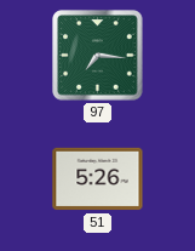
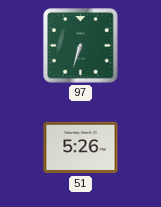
97: 7:16 -> 6:33
